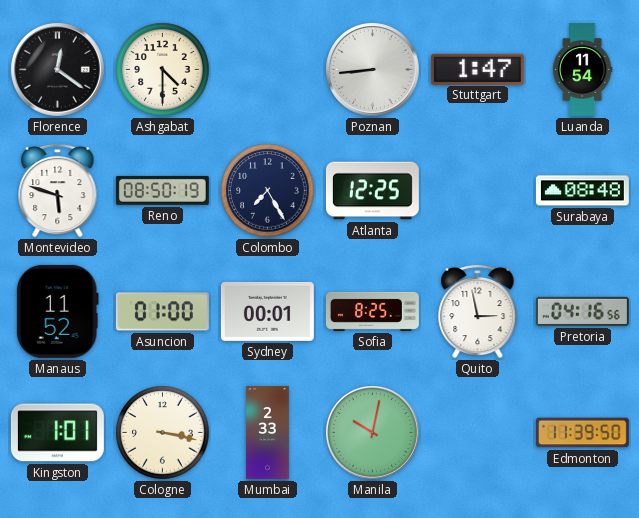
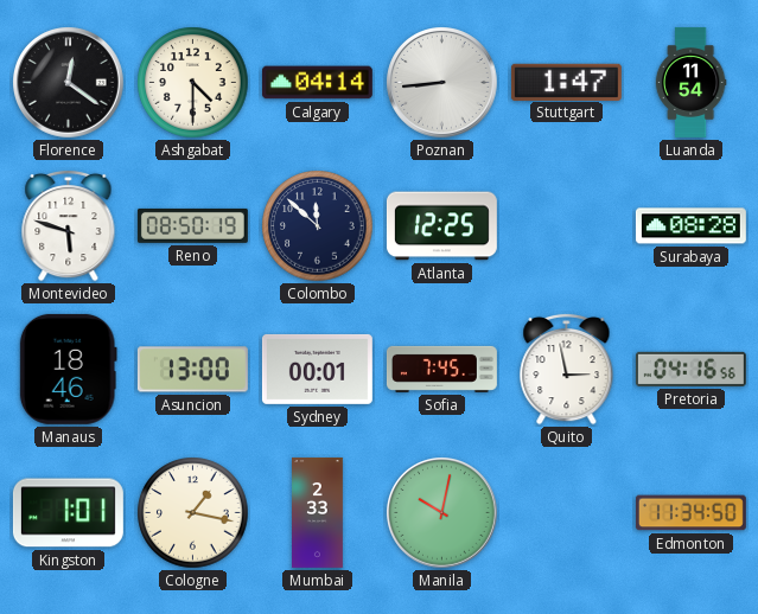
Calgary: none -> 04:14
Colombo: 7:25 -> 11:52
Surabaya: 08:48 -> 08:28
Manaus: 11:52 -> 18:46
Asuncion: 01:00 -> 13:00
Sofia: 8:25 -> 7:45
Cologne: 3:17 -> 1:17
Edmonton: 11:39 -> 11:34
